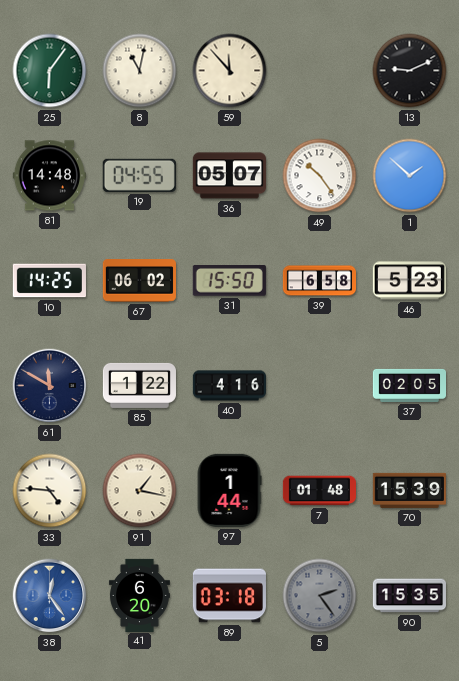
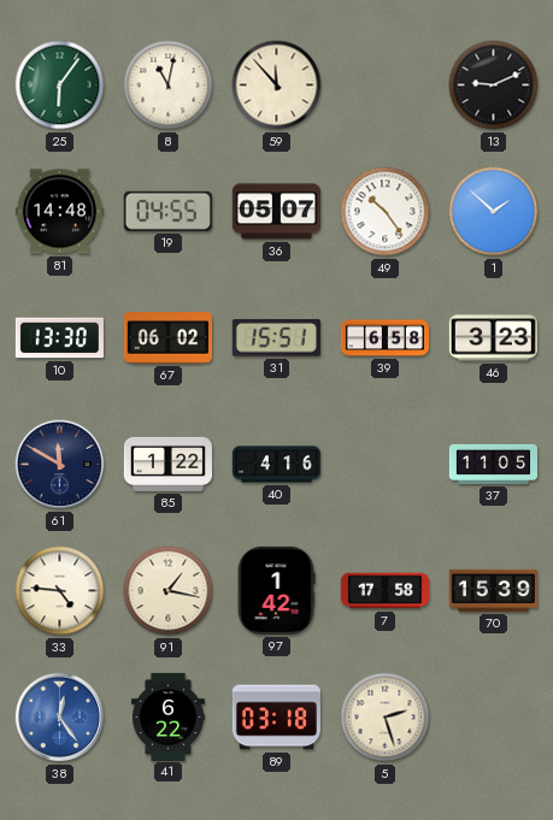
10: 14:25 -> 13:30
31: 15:50 -> 15:51
46: 5:23 -> 3:23
37: 02:05 -> 11:05
97: 1:44 -> 1:42
7: 01:48 -> 17:58
41: 6:20 -> 6:22
5: 2:24 -> 2:27
5 dial: grey -> cream
90: 15:35 -> none
